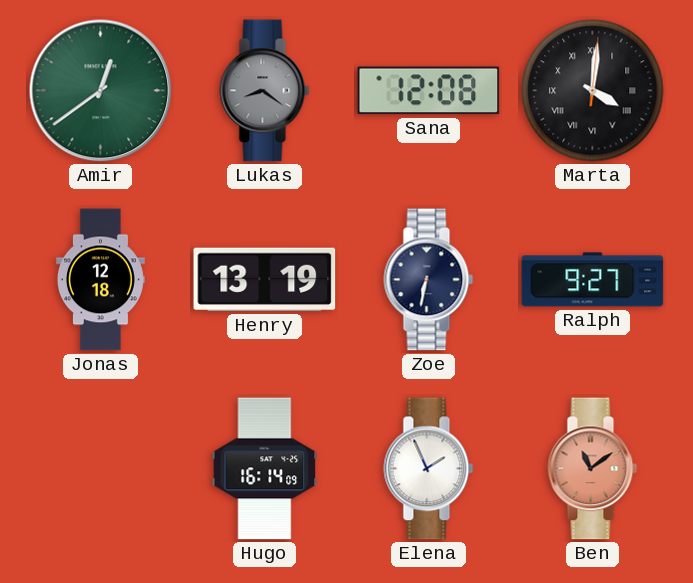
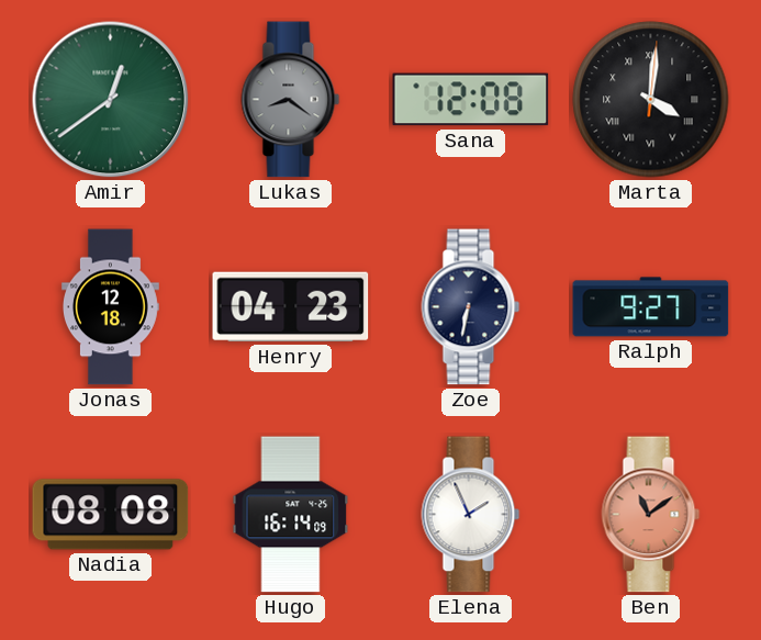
Henry: 13:19 -> 04:23
Nadia: none -> 08:08
